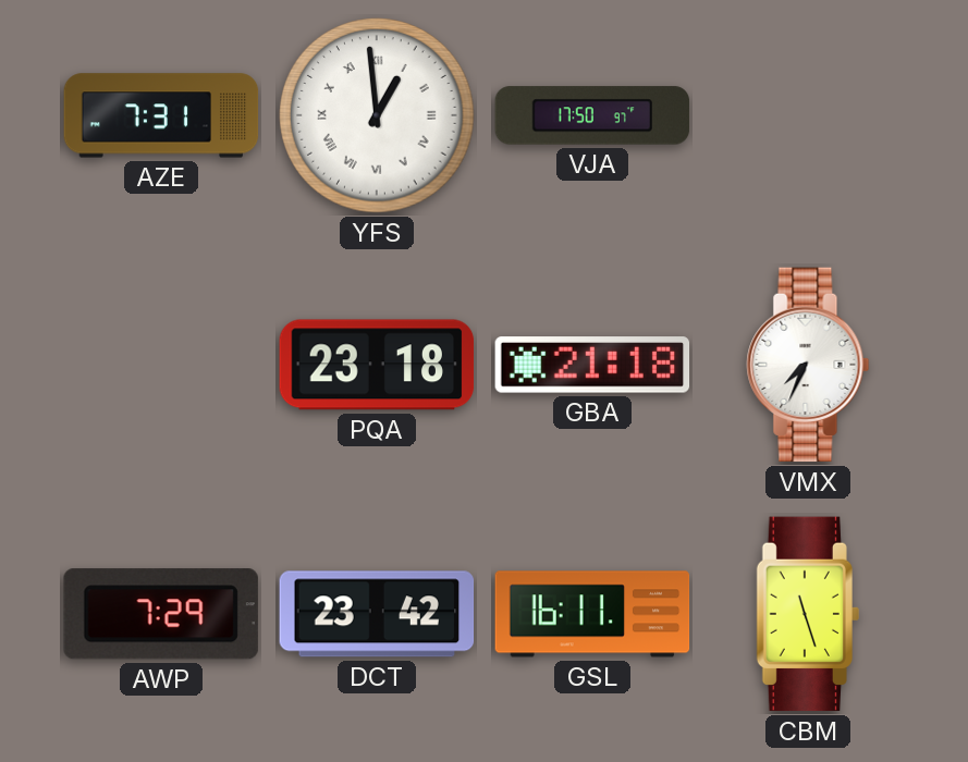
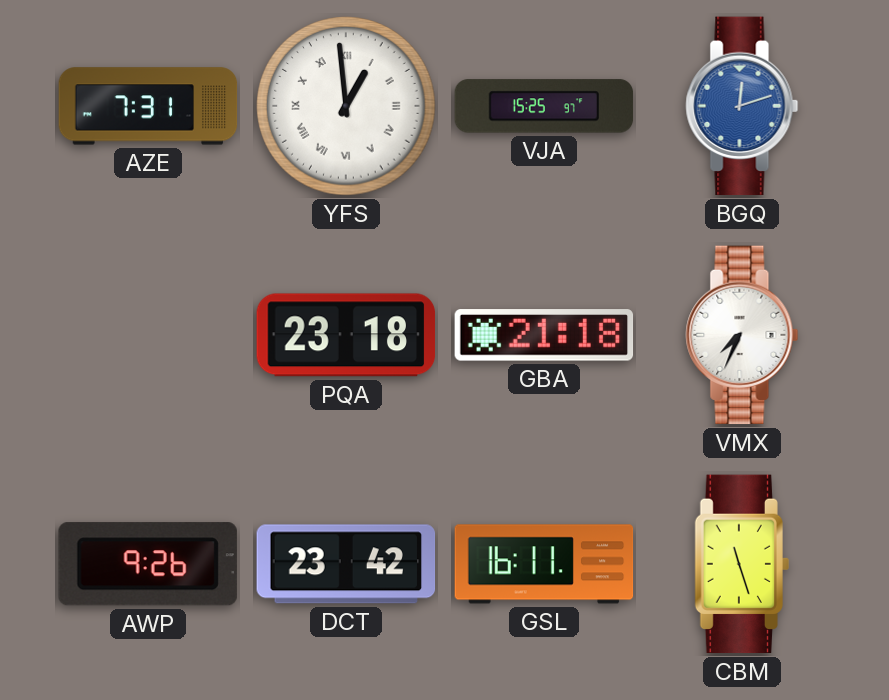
VJA: 17:50 -> 15:25
BGQ: none -> 12:12
AWP: 7:29 -> 9:26
